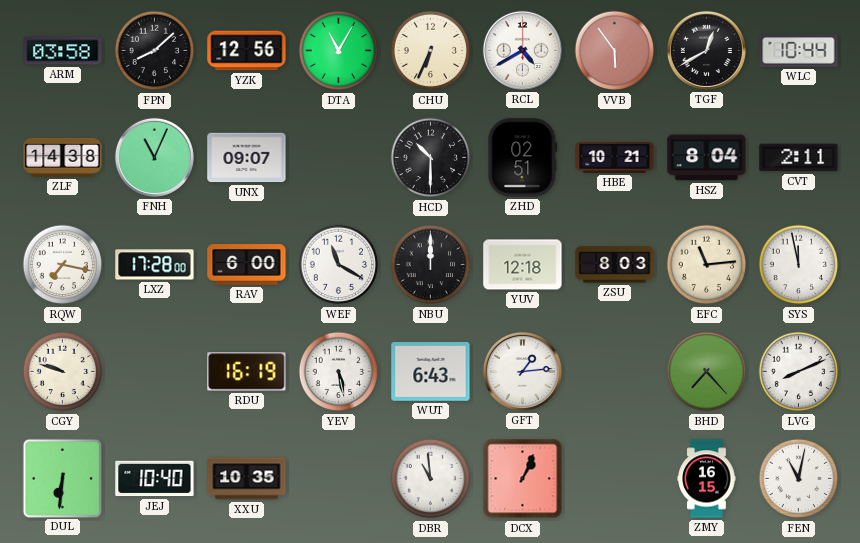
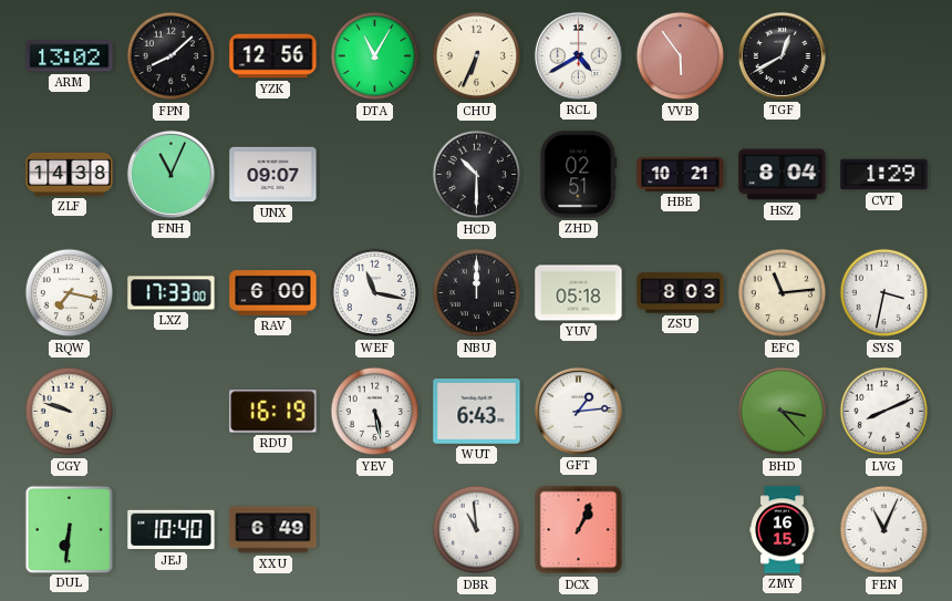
ARM: 03:58 -> 13:02
WLC: 10:44 -> none
CVT: 2:11 -> 1:29
LXZ: 17:28 -> 17:33
WEF: 11:20 -> 11:17
YUV: 12:18 -> 05:18
SYS: 11:58 -> 3:32
BHD: 7:23 -> 3:23
XXU: 10:35 -> 6:49
FEN: 11:02 -> 11:04
